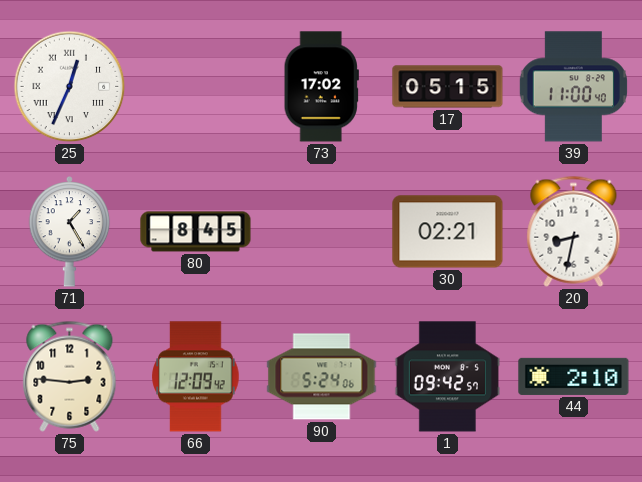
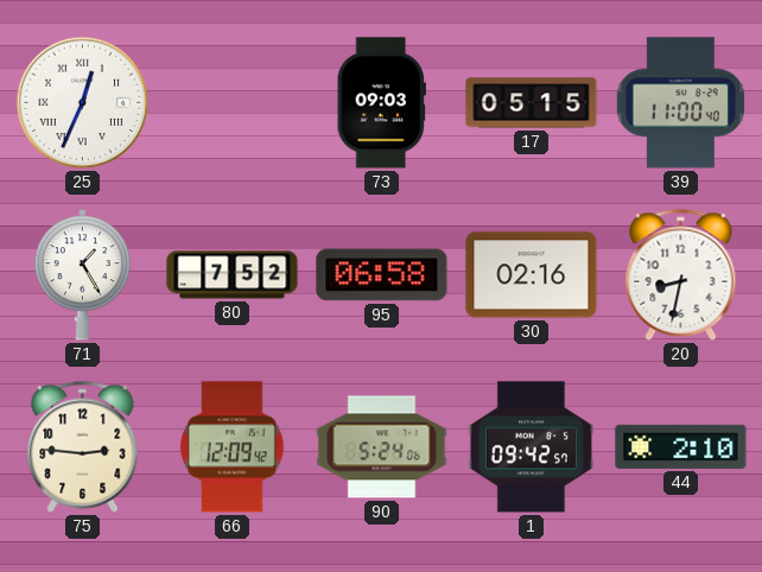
73: 17:02 -> 09:03
80: 8:45 -> 7:52
95: none -> 06:58
30: 02:21 -> 02:16
